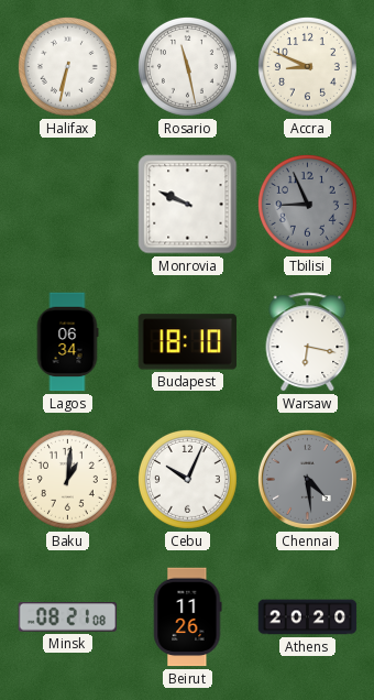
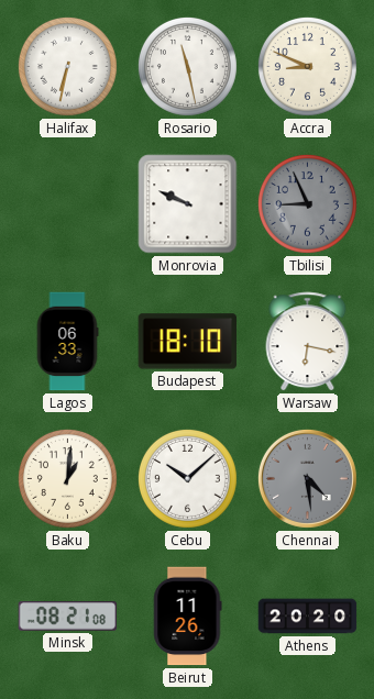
Lagos: 06:34 -> 06:33
Cebu: 10:04 -> 10:08
